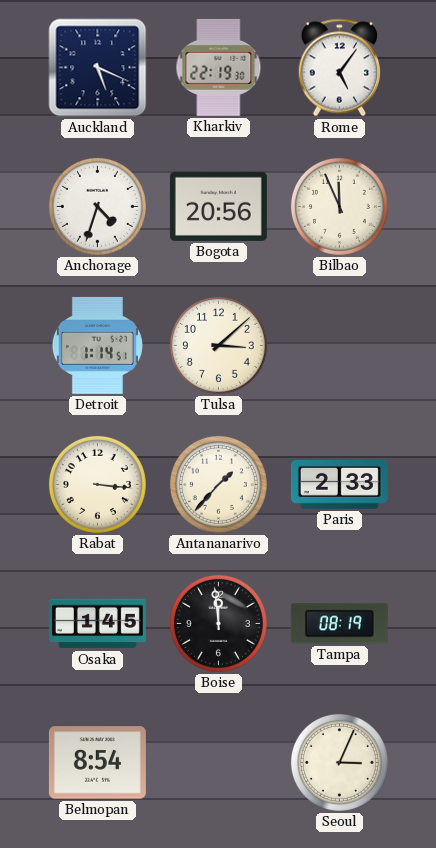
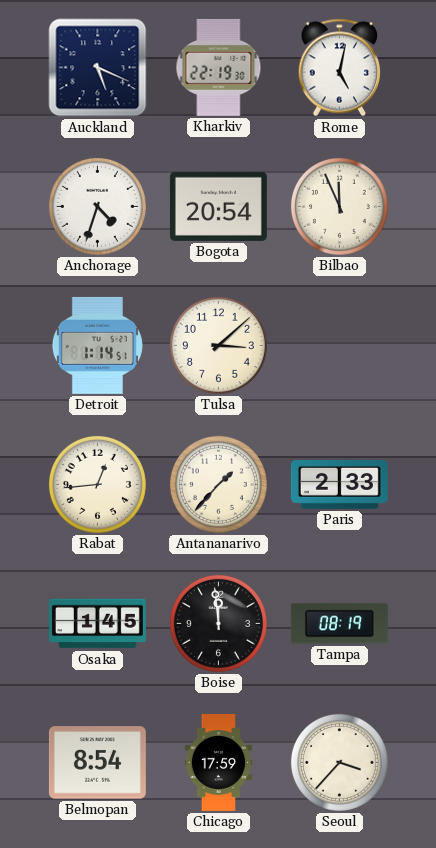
Rome: 5:06 -> 5:02
Bogota: 20:56 -> 20:54
Rabat: 3:16 -> 12:44
Chicago: none -> 17:59
Seoul: 3:04 -> 3:37
